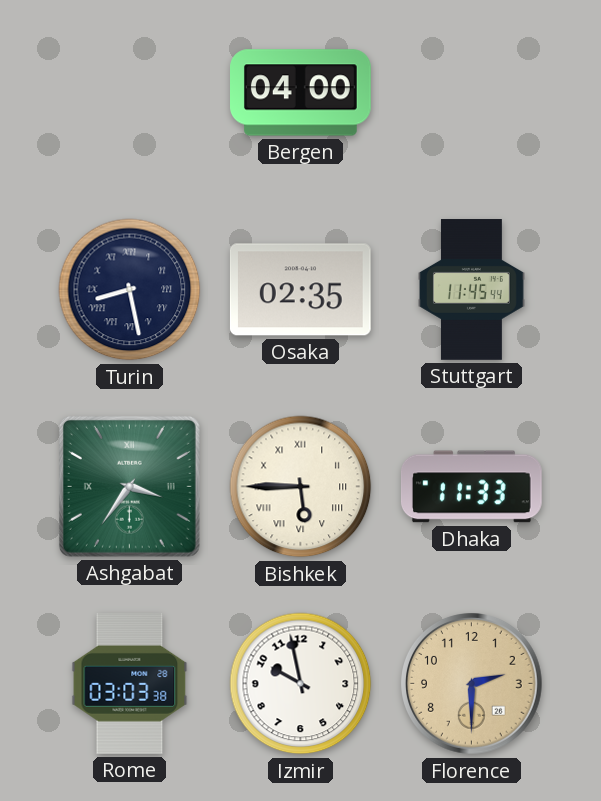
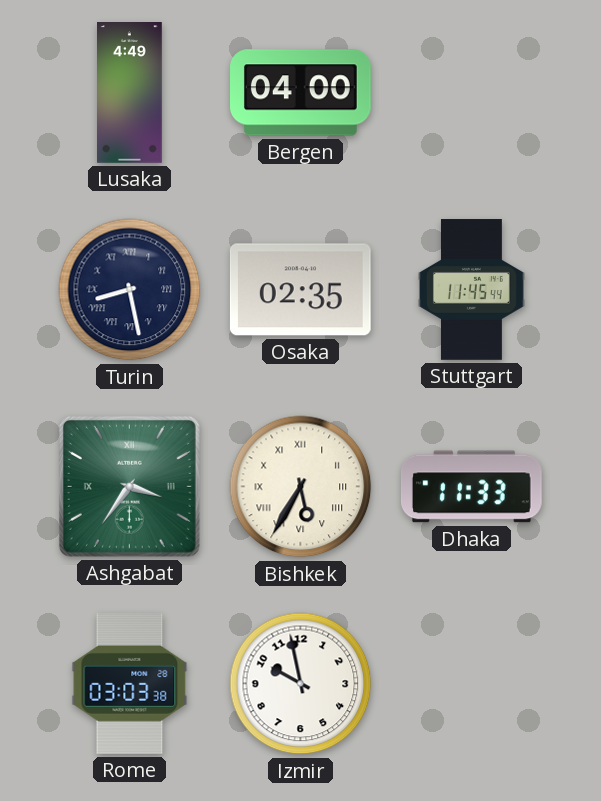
Lusaka: none -> 4:49
Bishkek: 5:45 -> 5:35
Florence: 2:30 -> none
